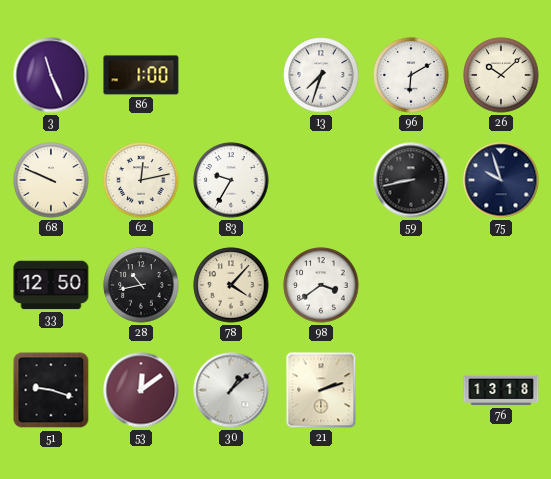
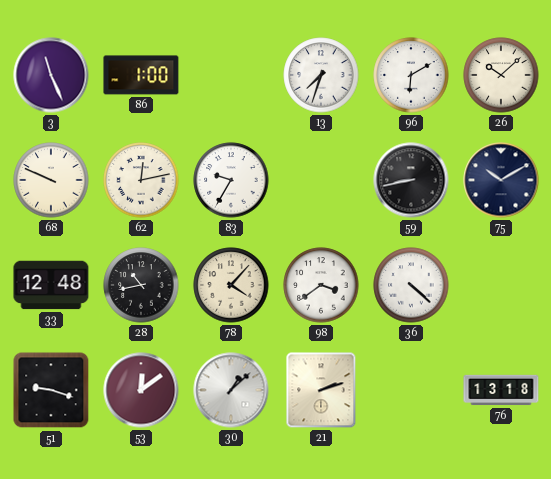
75: 9:57 -> 10:10
33: 12:50 -> 12:48
36: none -> 4:22
